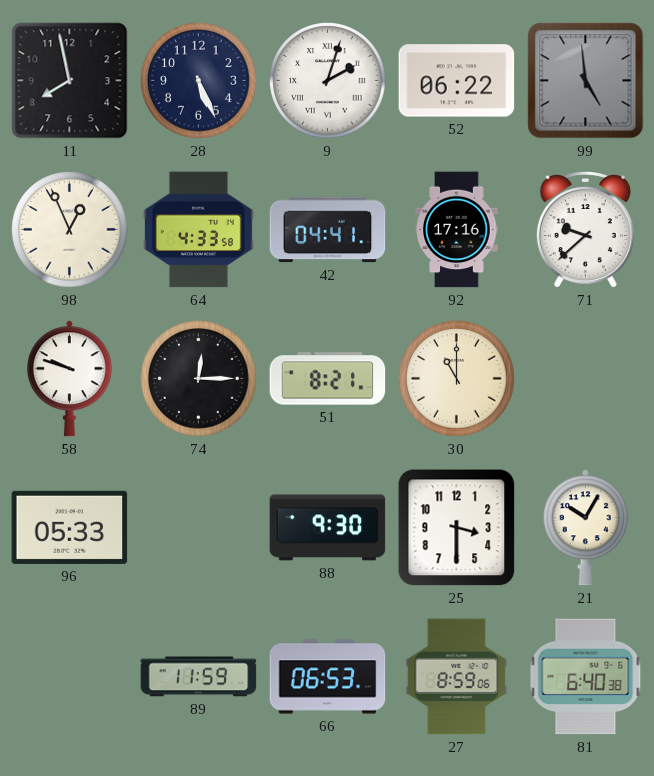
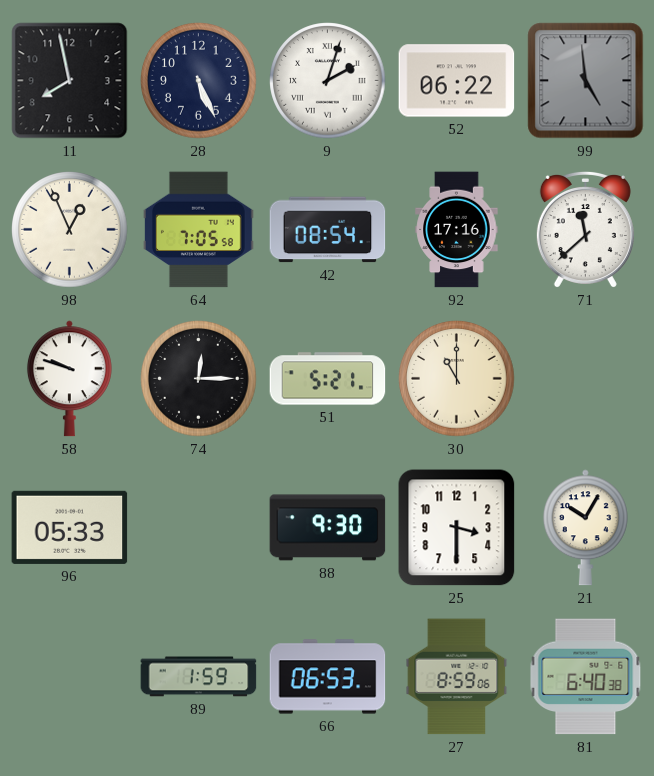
64: 4:33 -> 7:05
42: 04:41 -> 08:54
71: 9:38 -> 11:38
51: 8:21 -> 5:21
89: 11:59 -> 1:59
